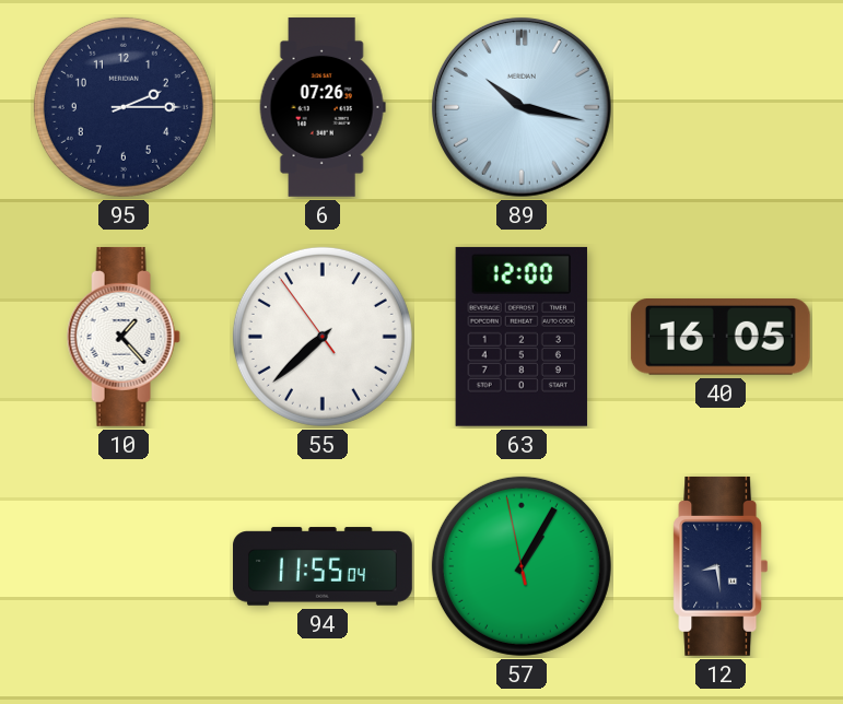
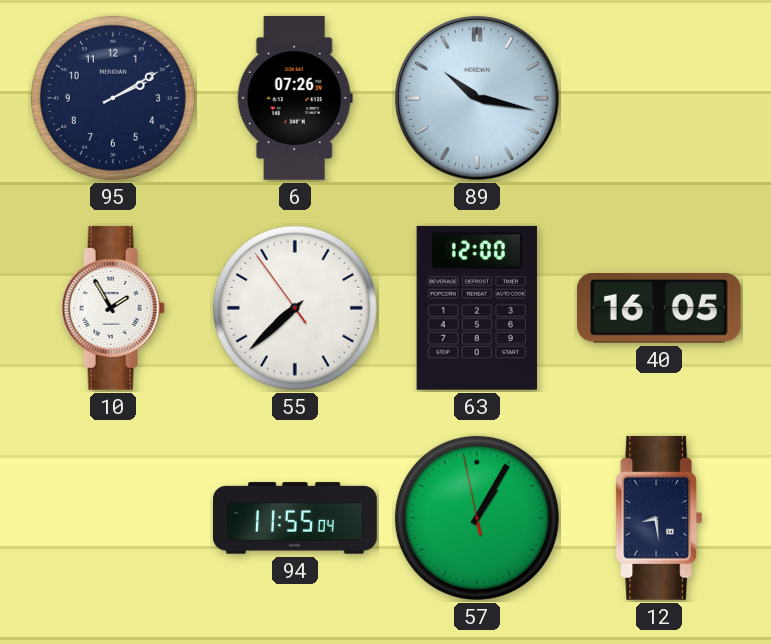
95: 2:15 -> 2:10
10: 1:23 -> 1:55
